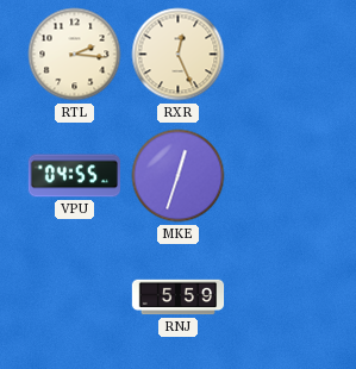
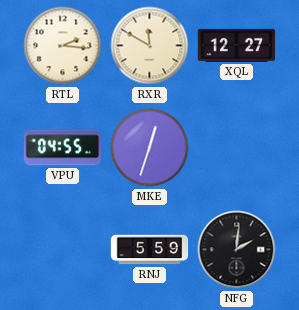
RXR: 12:26 -> 11:50
XQL: none -> 12:27
NFG: none -> 2:01
